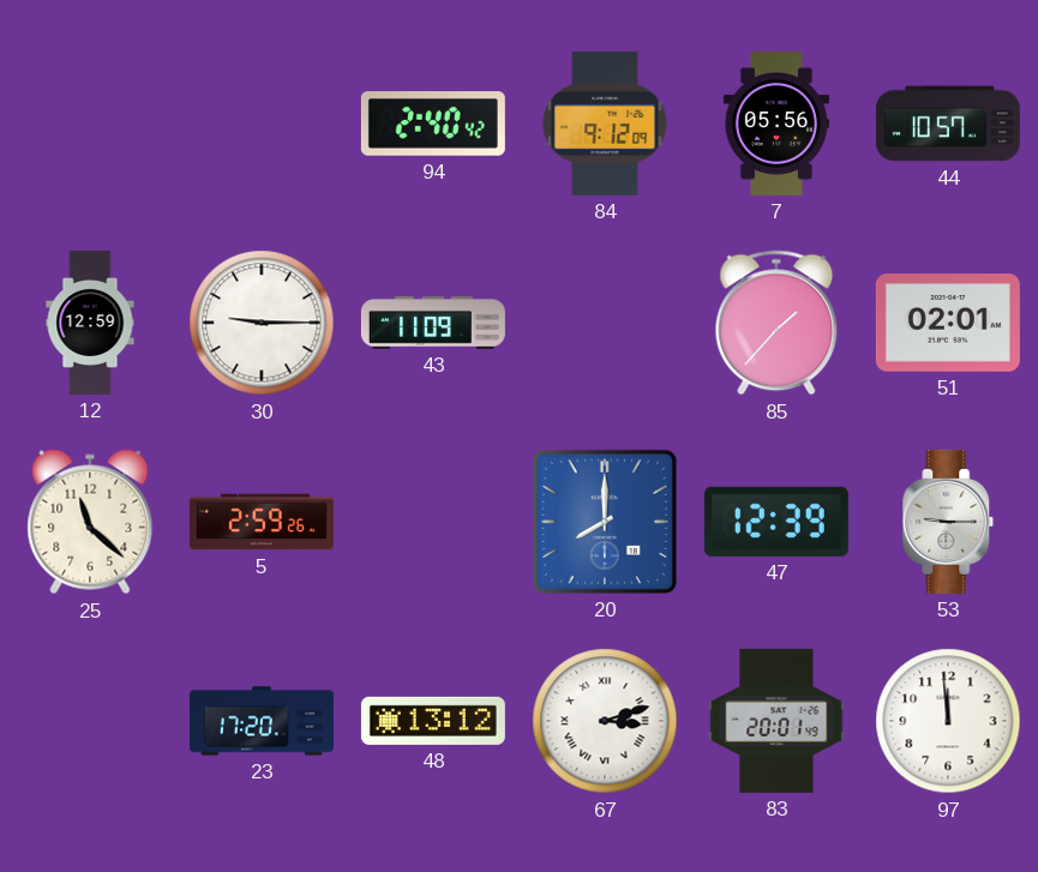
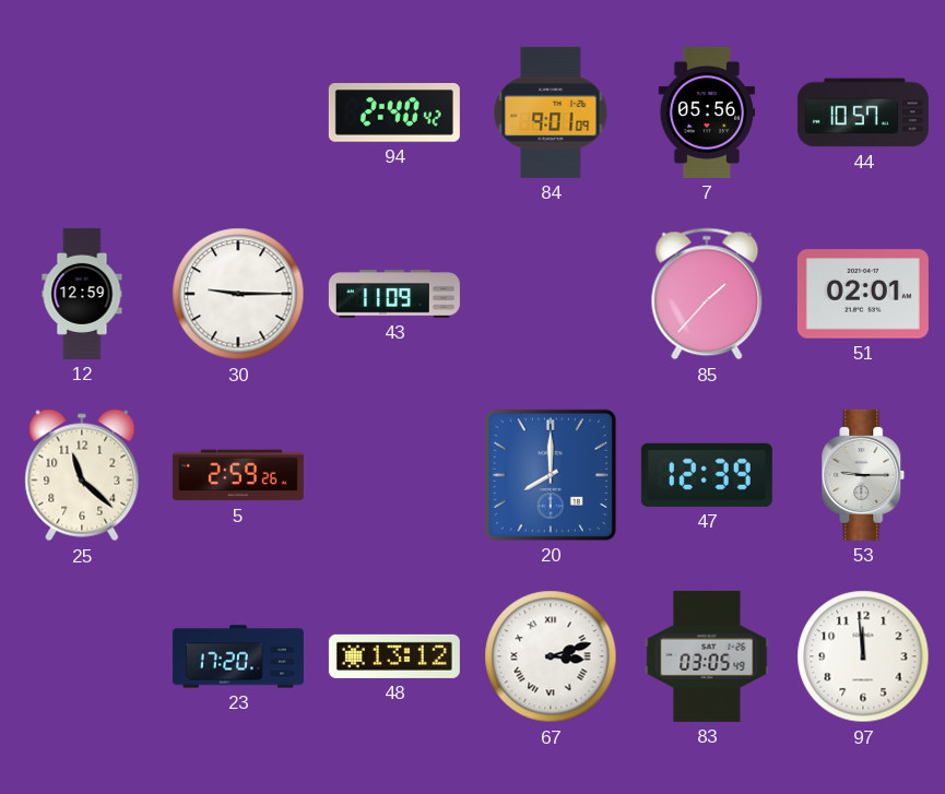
84: 9:12 -> 9:01
83: 20:01 -> 03:05
